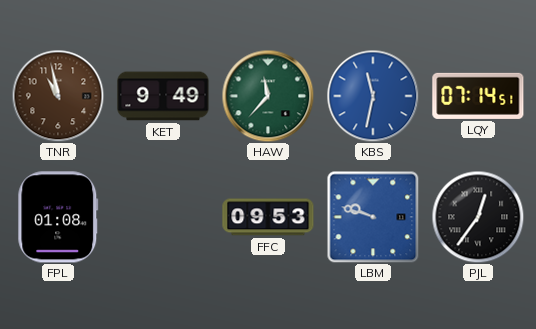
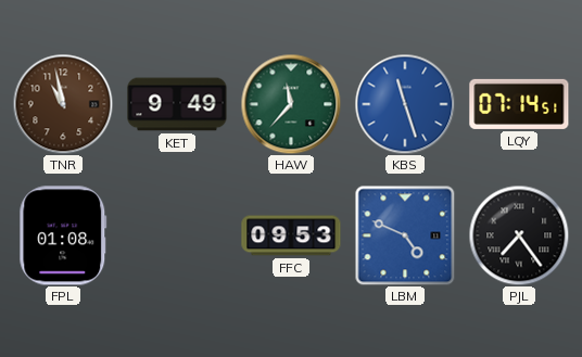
KBS: 11:32 -> 11:27
LBM: 9:48 -> 4:49
PJL: 12:36 -> 7:24
